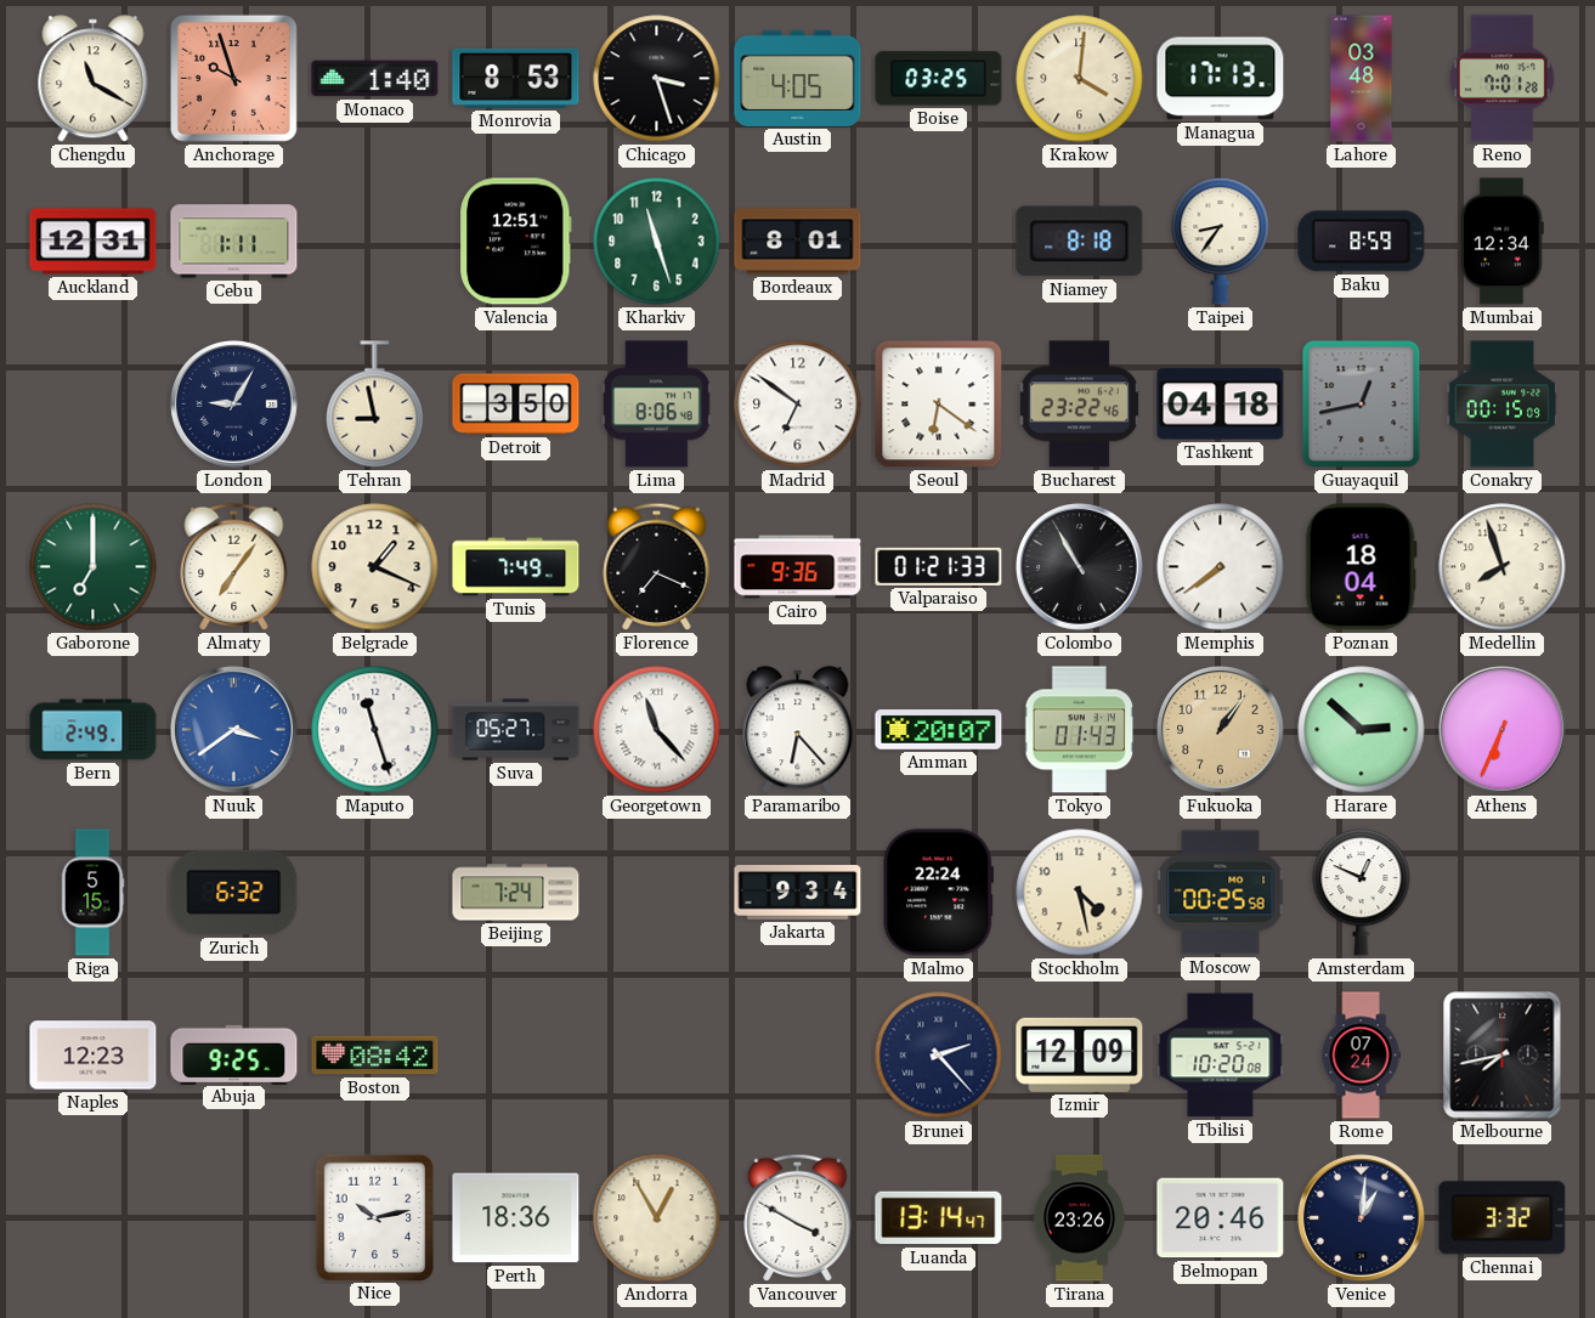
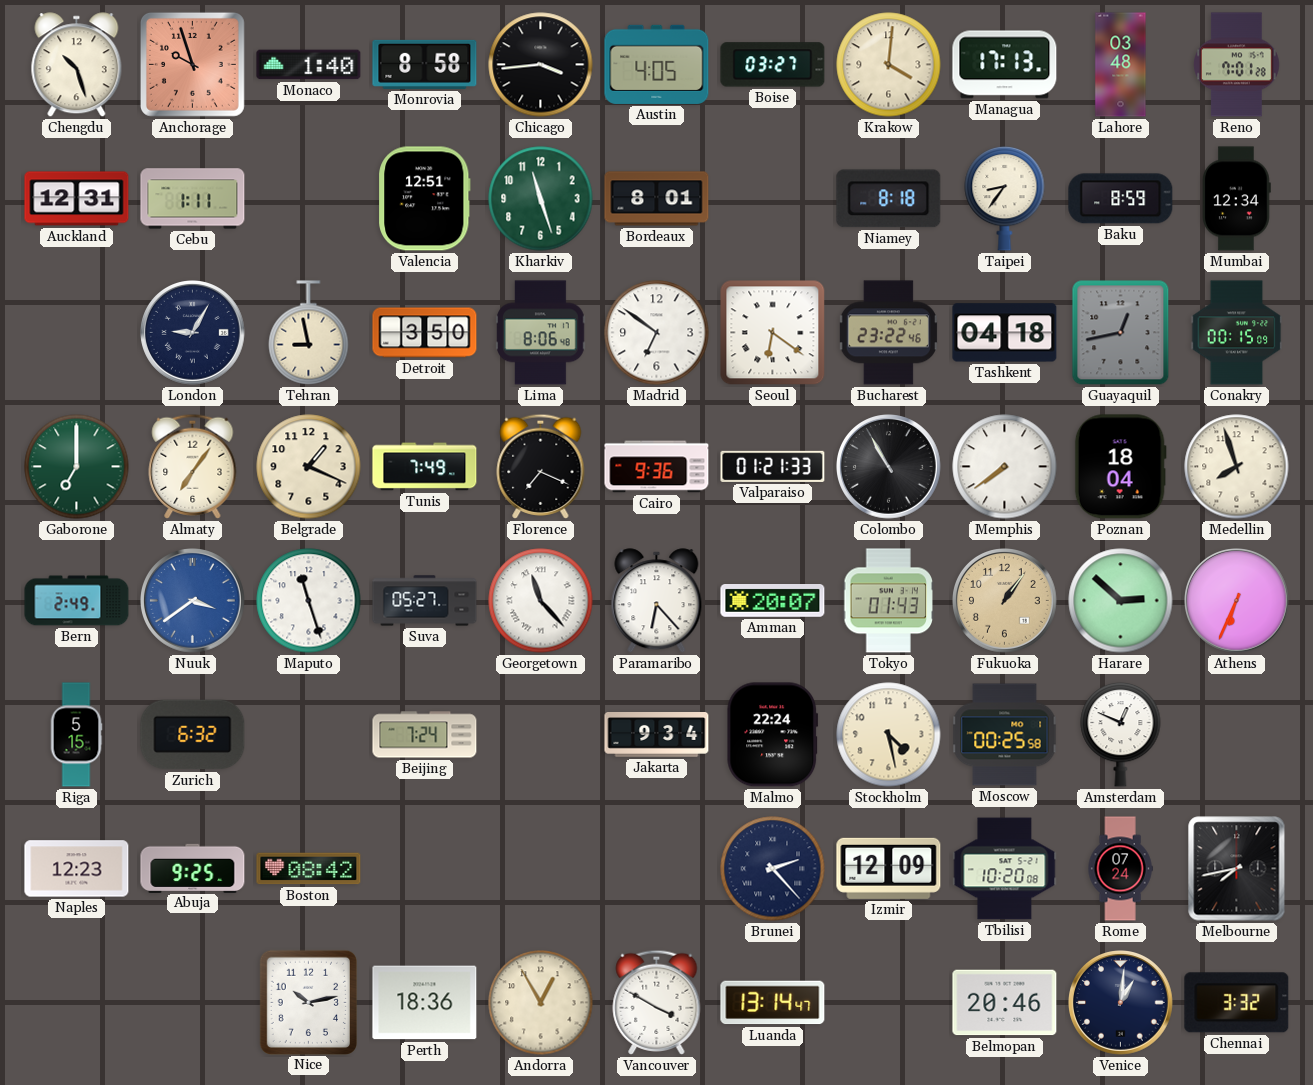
Chengdu: 11:20 -> 10:27
Monrovia: 8:53 -> 8:58
Chicago: 3:27 -> 3:44
Boise: 03:25 -> 03:27
Tirana: 23:26 -> none
